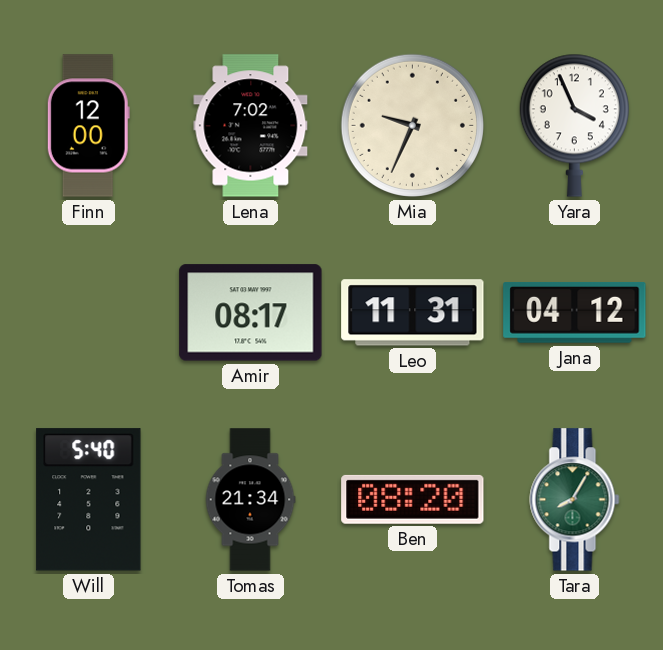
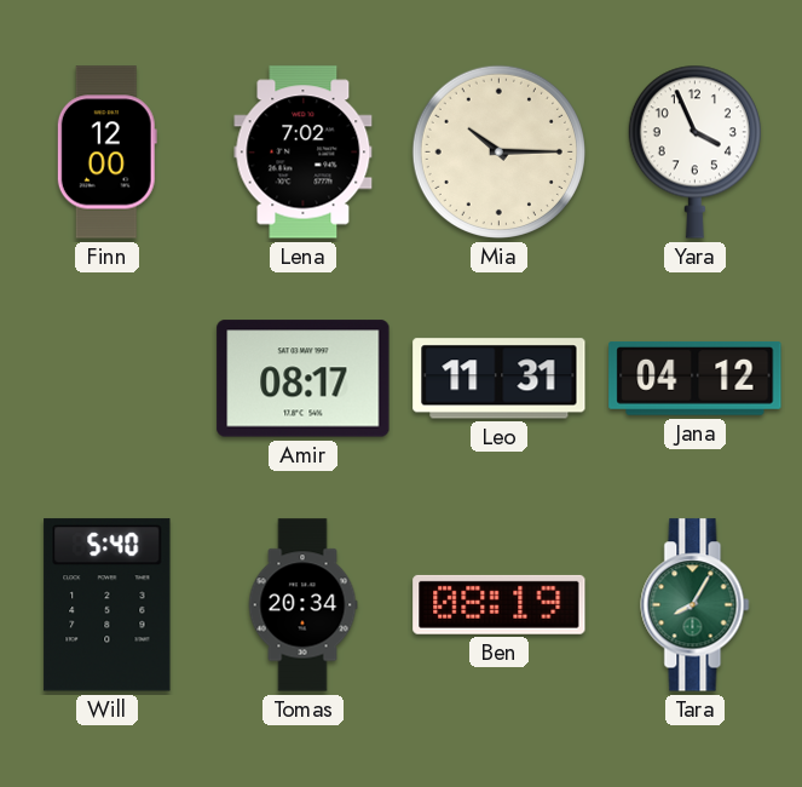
Mia: 9:34 -> 10:15
Tomas: 21:34 -> 20:34
Ben: 08:20 -> 08:19
